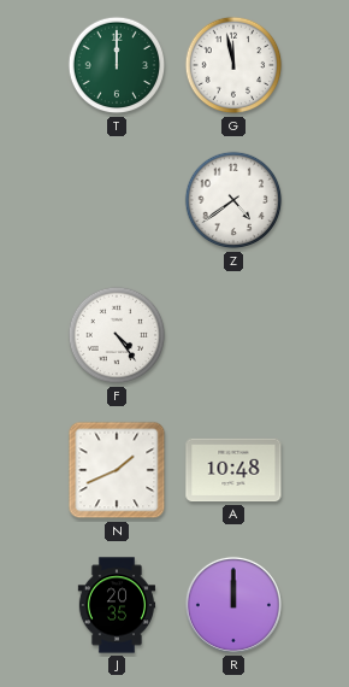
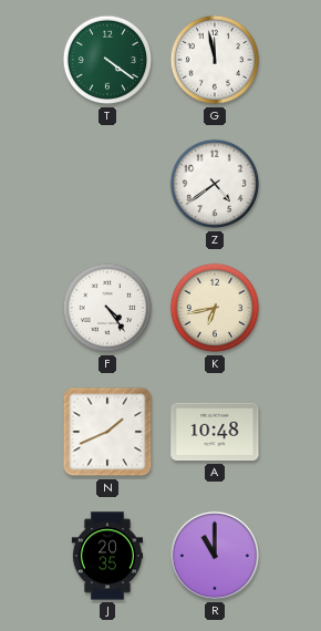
T: 12:00 -> 4:21
K: none -> 6:43
R: 12:00 -> 11:00
